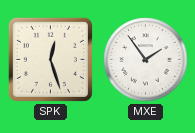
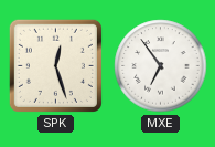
MXE: 1:54 -> 6:54
